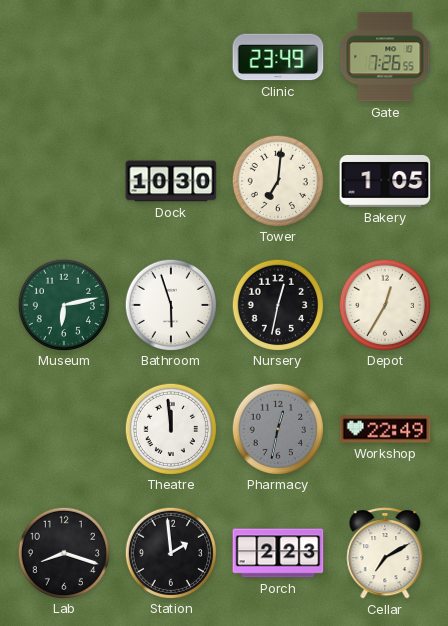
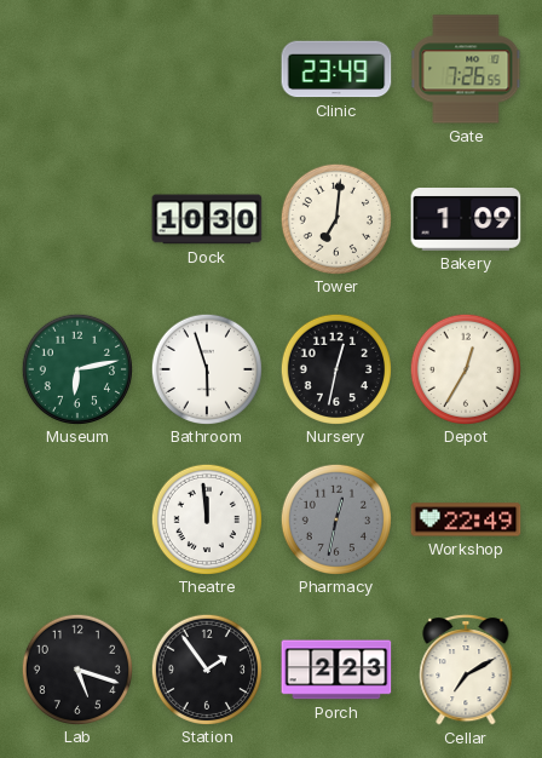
Bakery: 1:05 -> 1:09
Lab: 8:18 -> 5:18
Station: 1:59 -> 1:54
